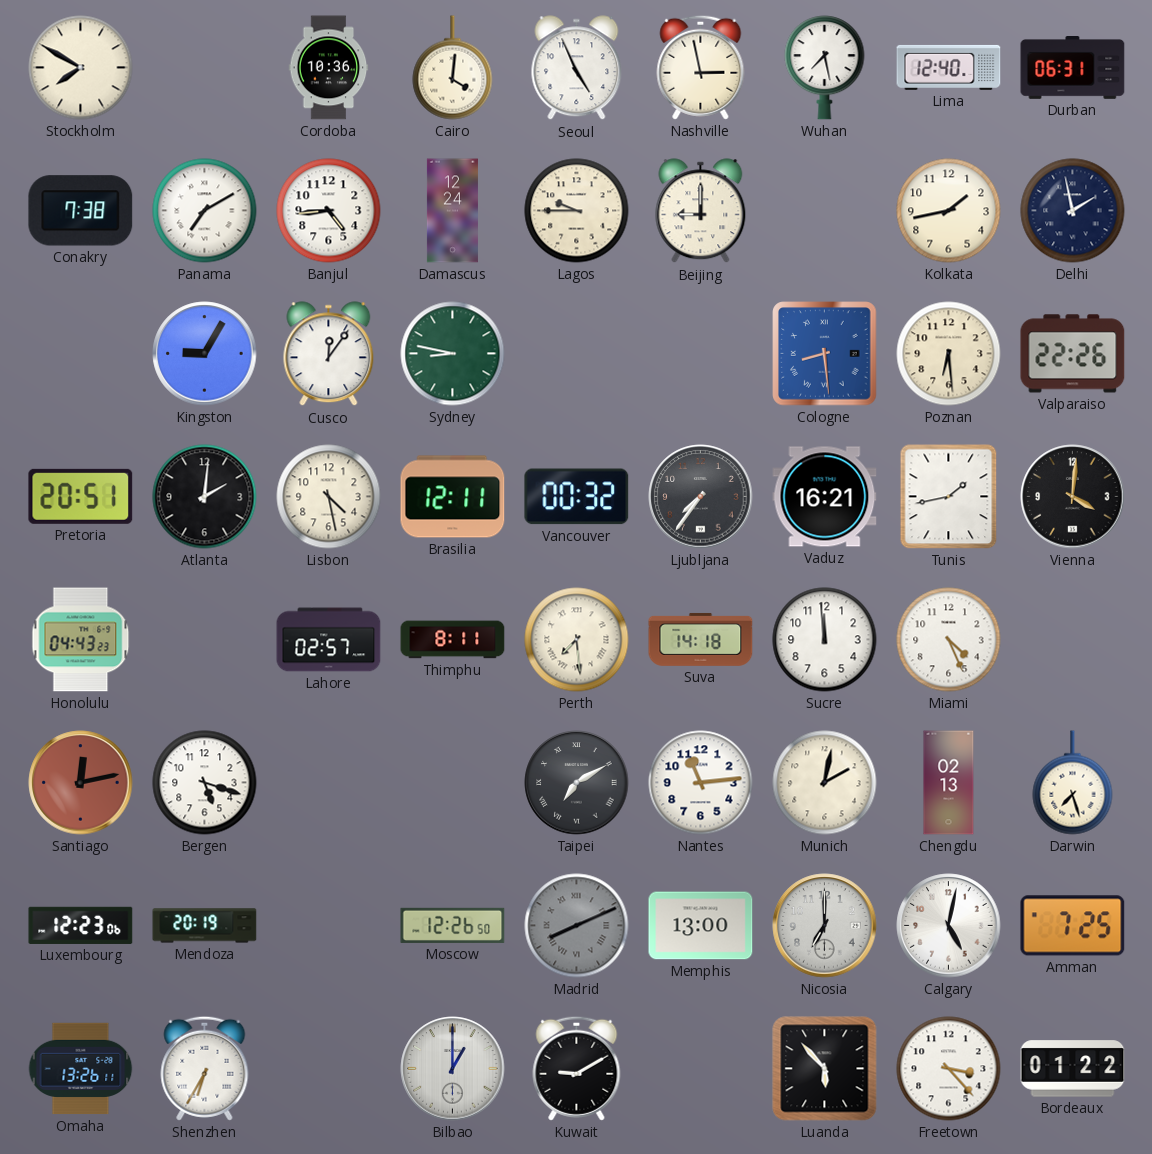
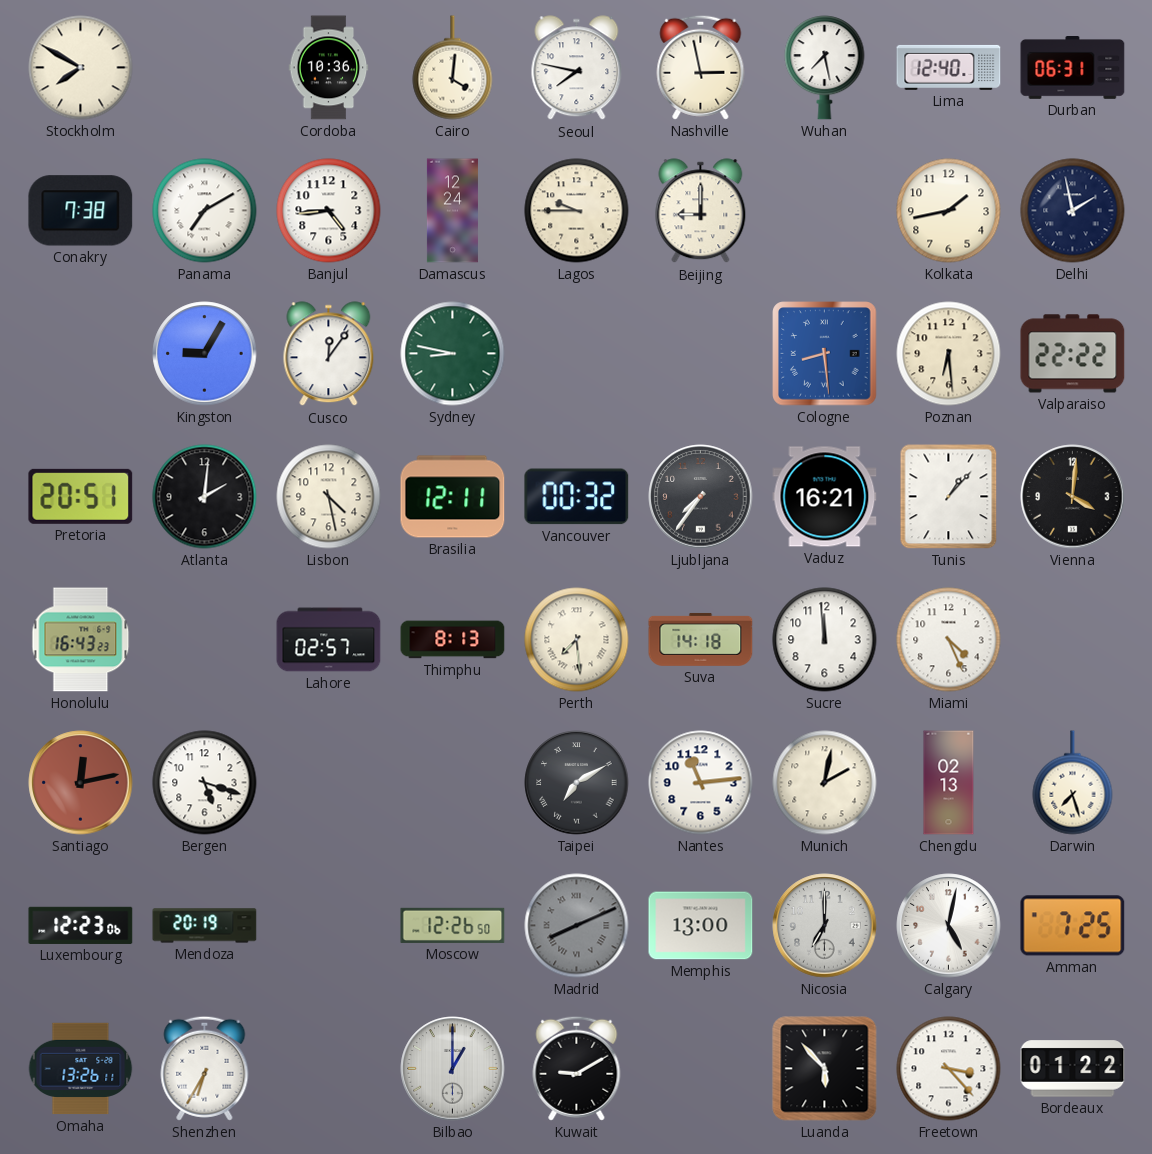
Seoul: 4:56 -> 7:47
Valparaiso: 22:26 -> 22:22
Tunis: 1:43 -> 1:07
Honolulu: 04:43 -> 16:43
Thimphu: 8:11 -> 8:13
